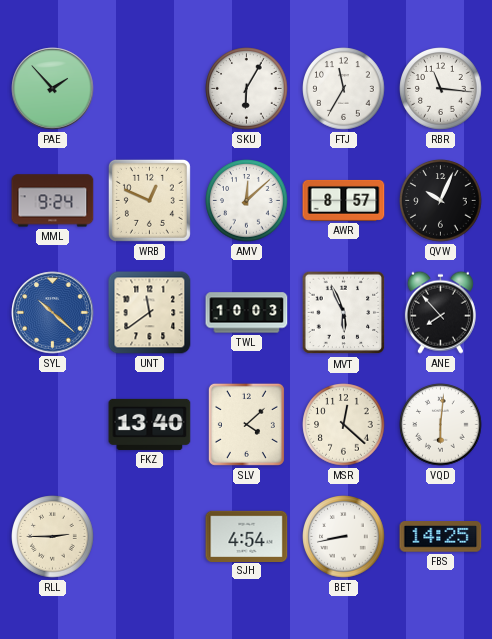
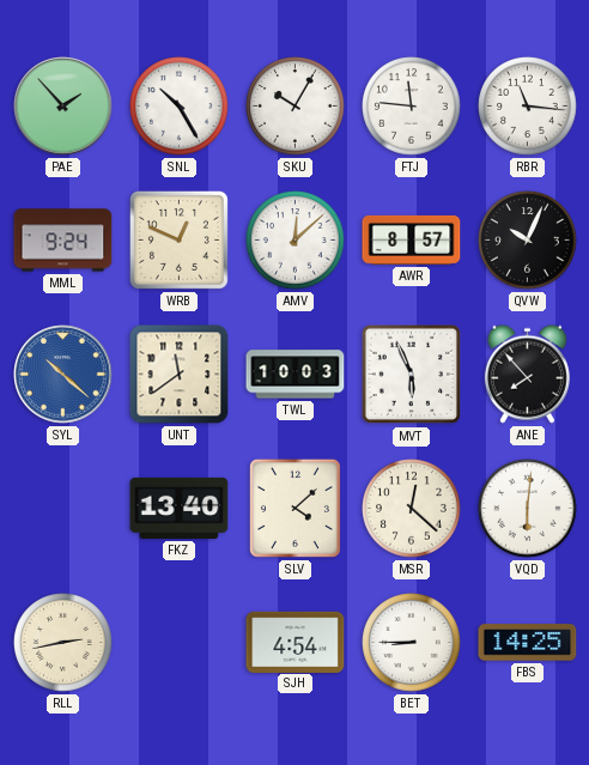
SNL: none -> 10:25
SKU: 6:05 -> 10:05
FTJ: 11:35 -> 11:46
RLL: 2:45 -> 2:43
BET: 8:43 -> 8:45
